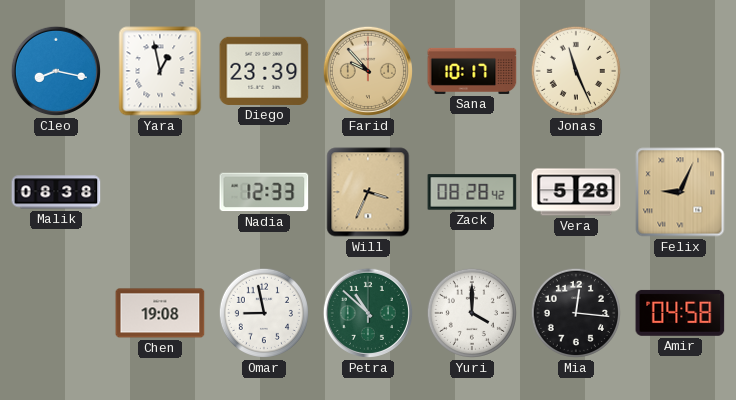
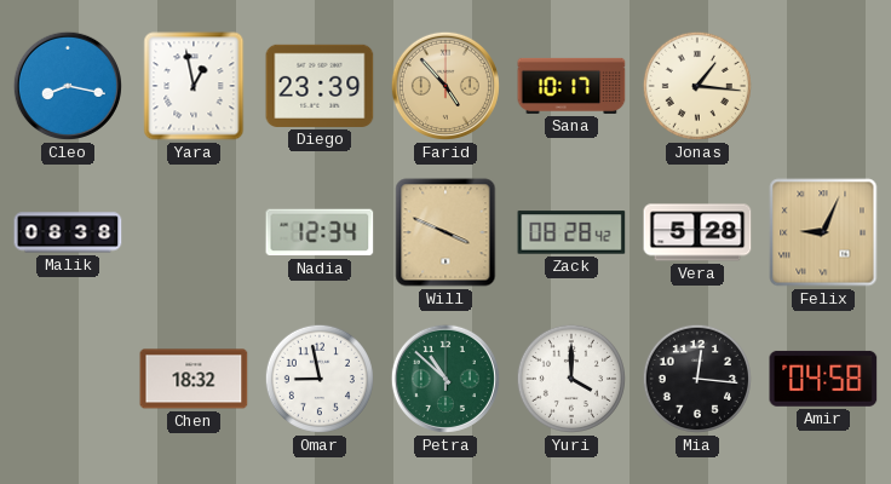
Farid: 9:53 -> 4:53
Jonas: 11:26 -> 1:16
Nadia: 12:33 -> 12:34
Will: 3:34 -> 3:49
Chen: 19:08 -> 18:32
